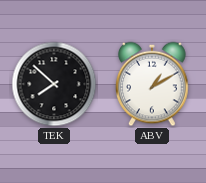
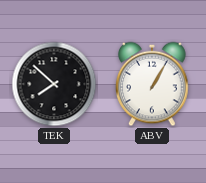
ABV: 1:10 -> 1:05
